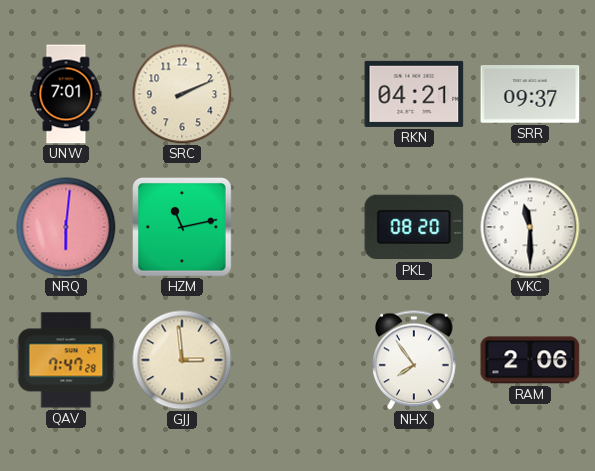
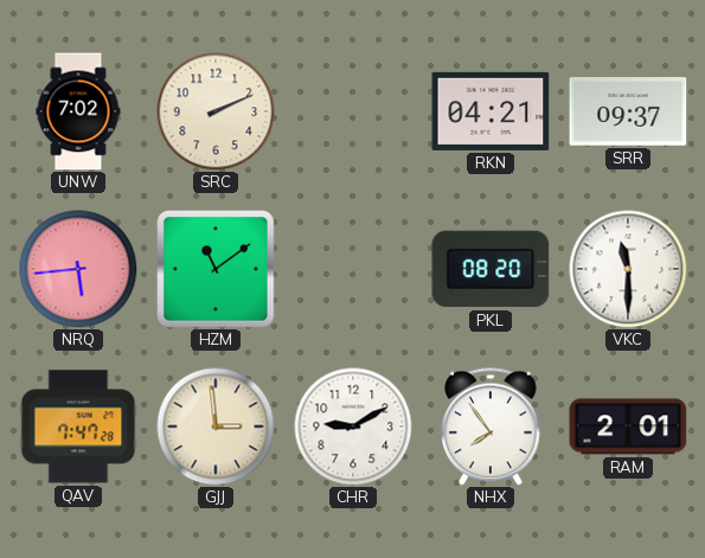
UNW: 7:01 -> 7:02
NRQ: 6:01 -> 5:44
HZM: 11:13 -> 11:09
CHR: none -> 9:10
RAM: 2:06 -> 2:01
